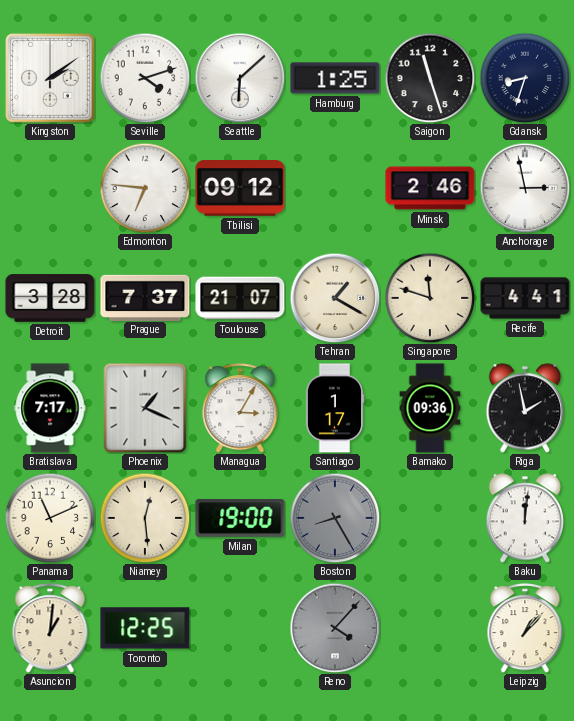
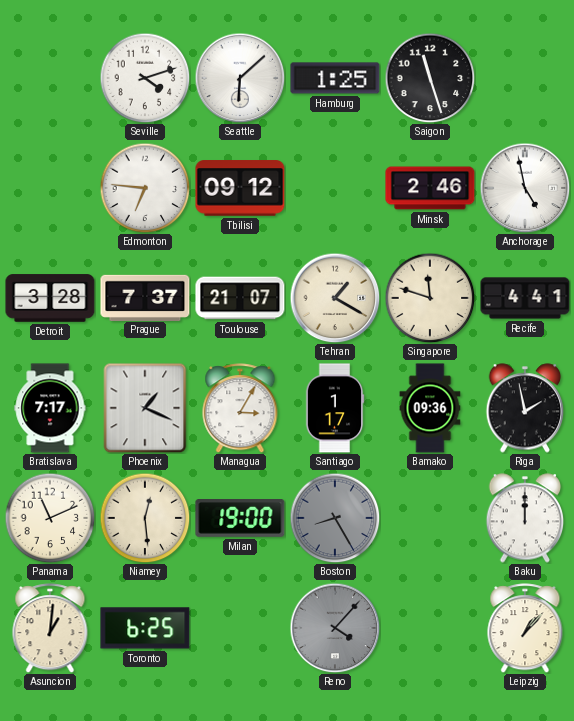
Kingston: 2:09 -> none
Gdansk: 8:33 -> none
Anchorage: 2:58 -> 4:58
Baku: 12:01 -> 12:00
Toronto: 12:25 -> 6:25
